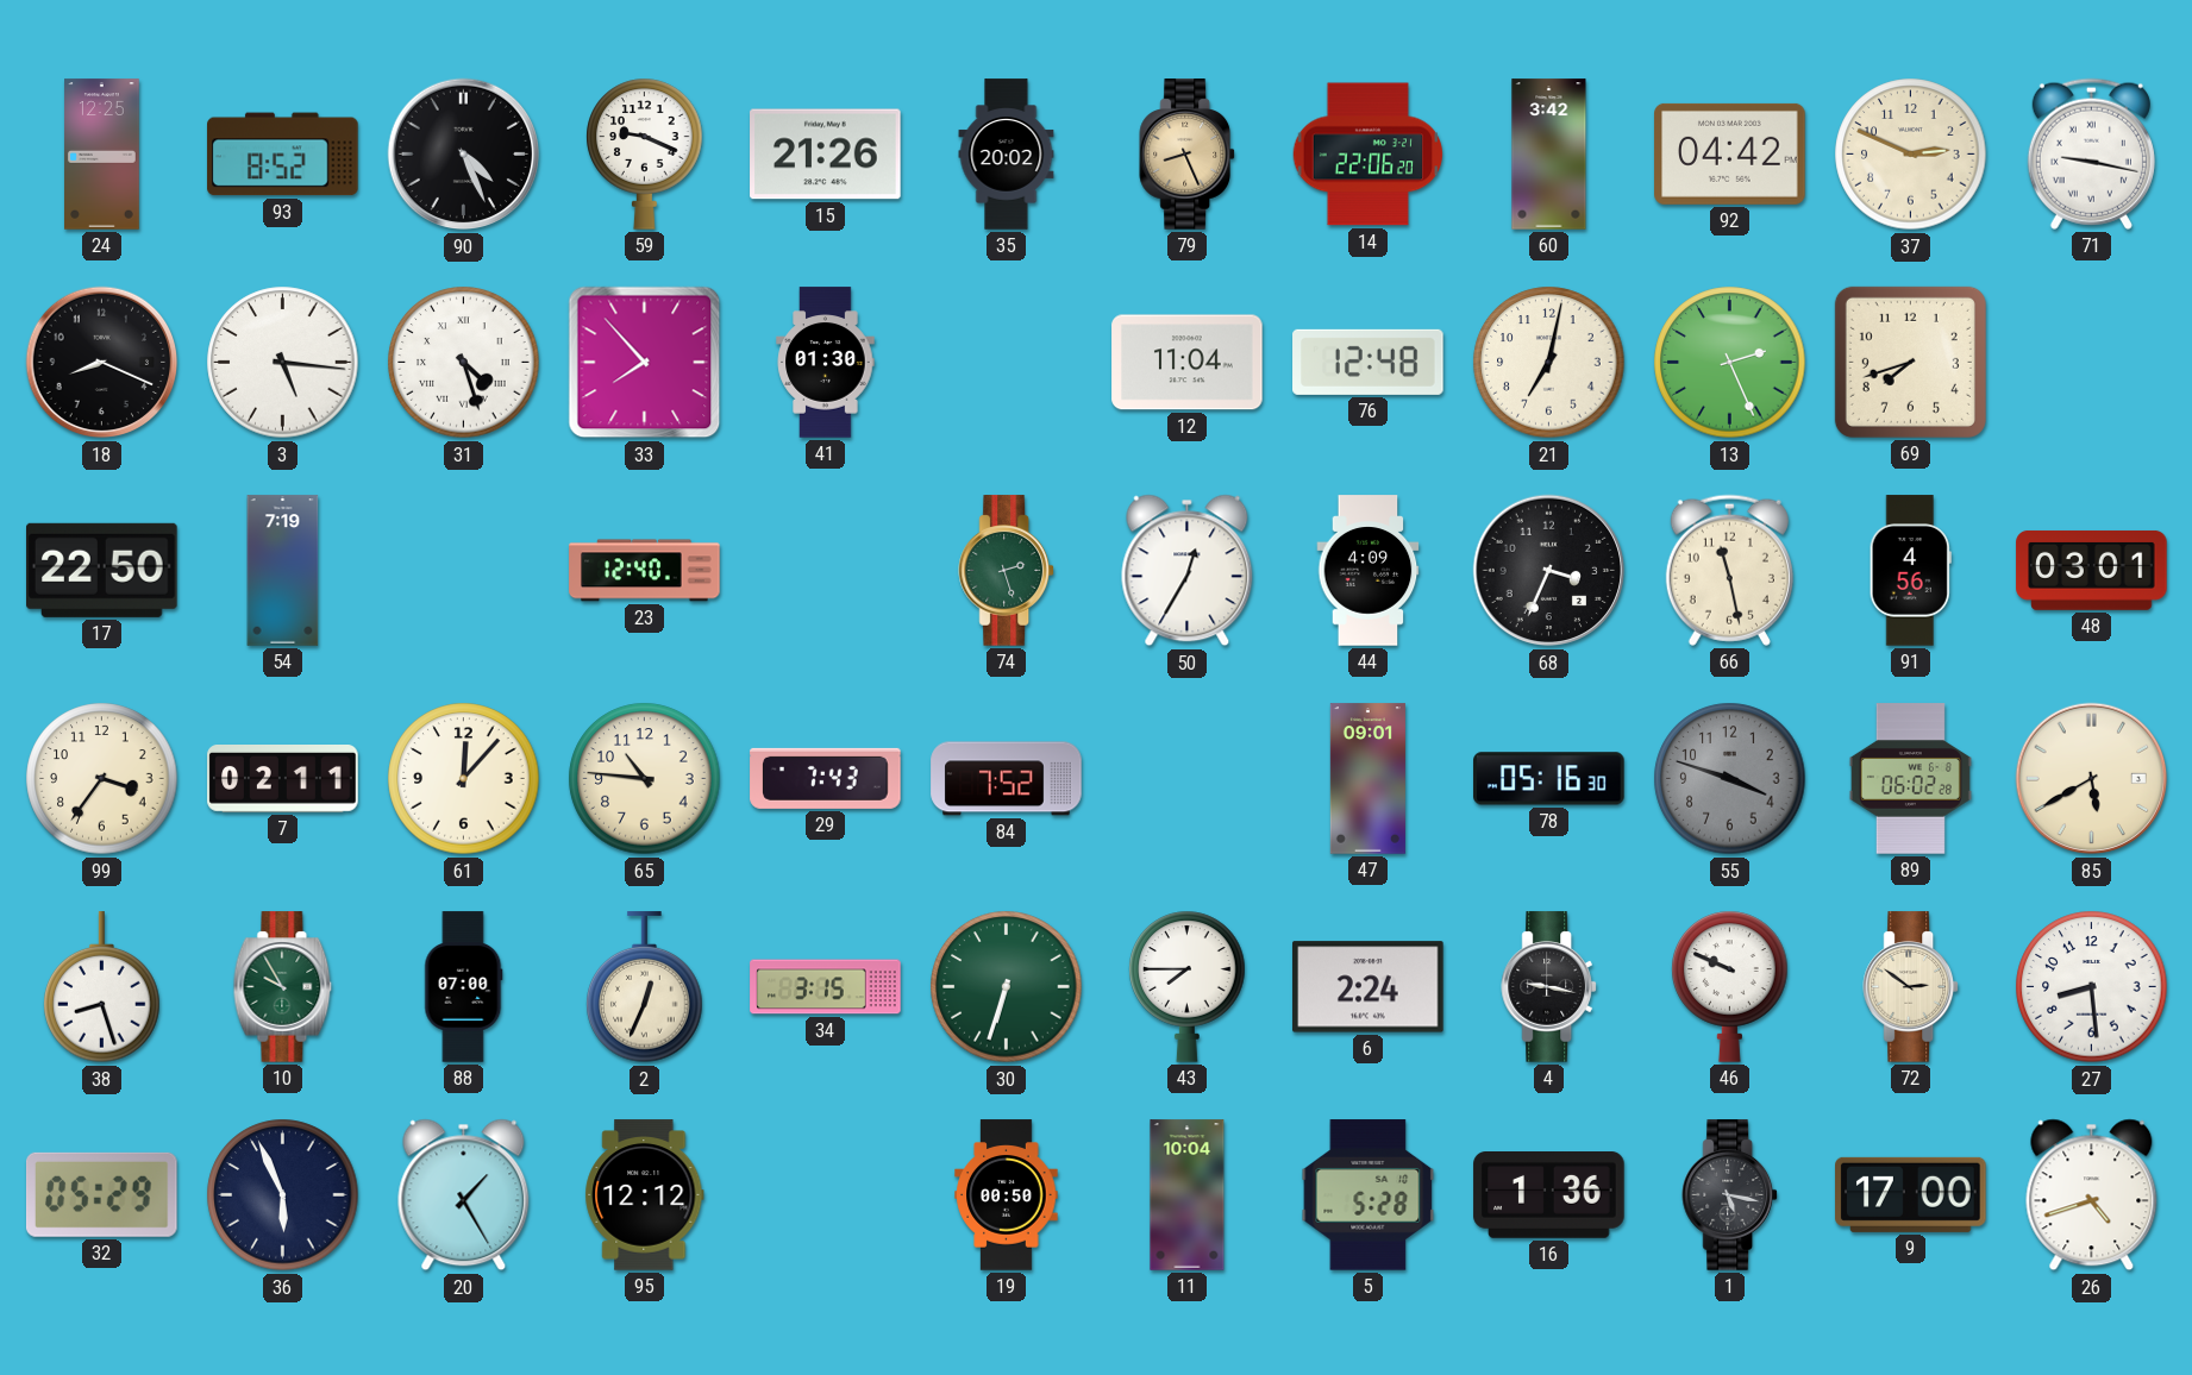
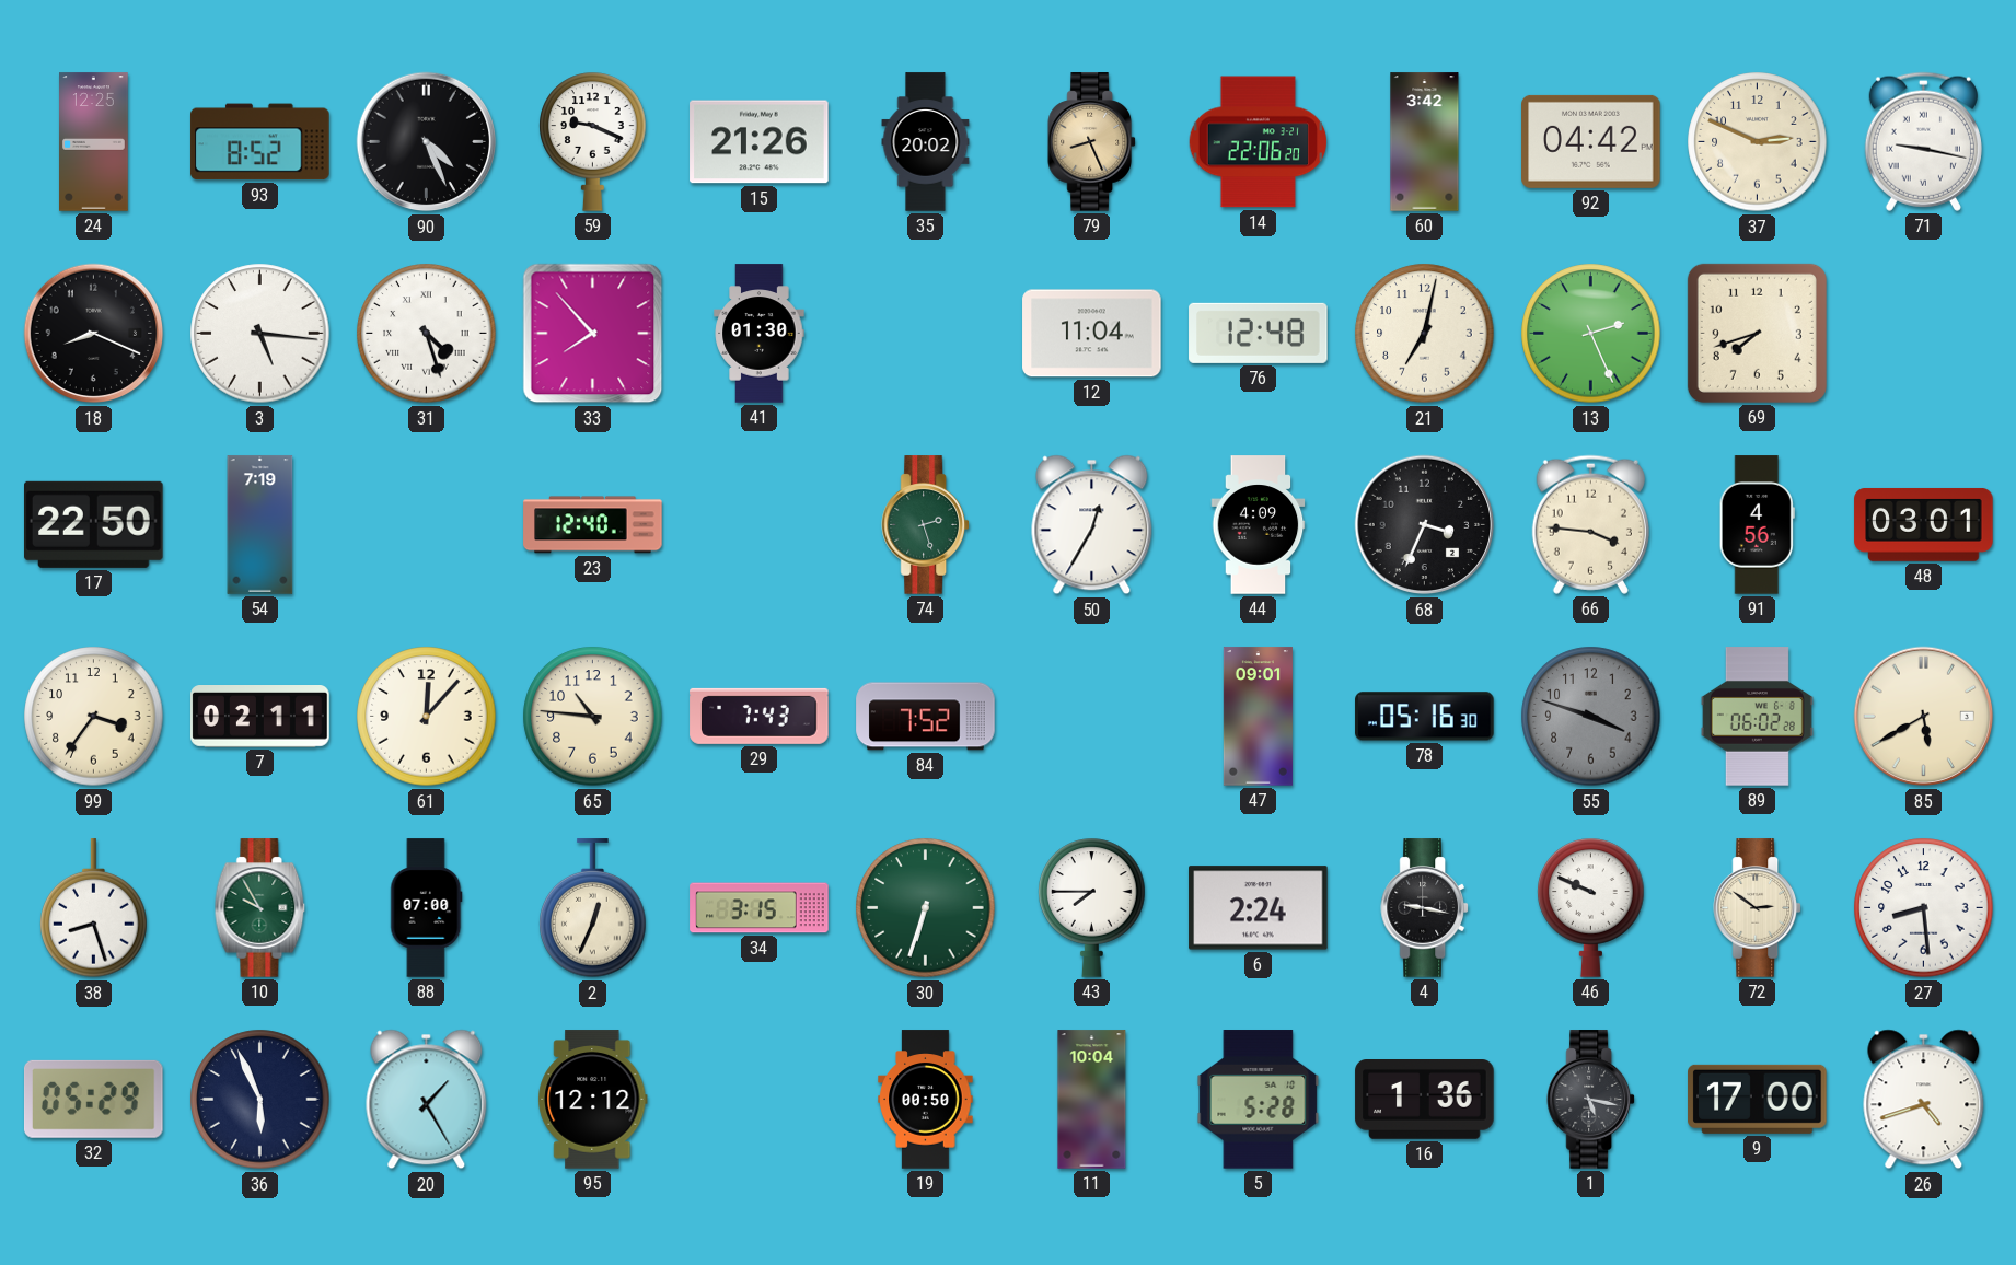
66: 11:28 -> 3:46
